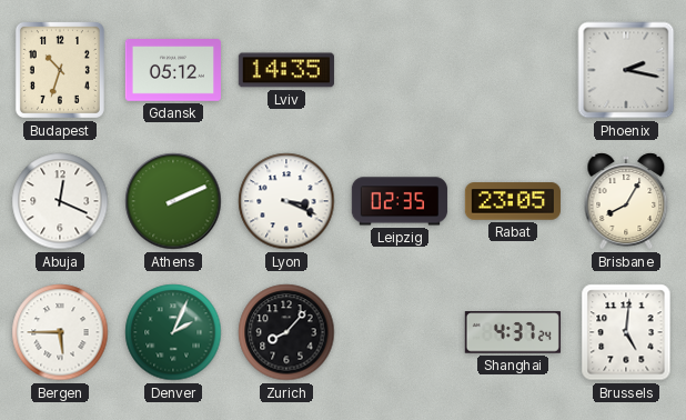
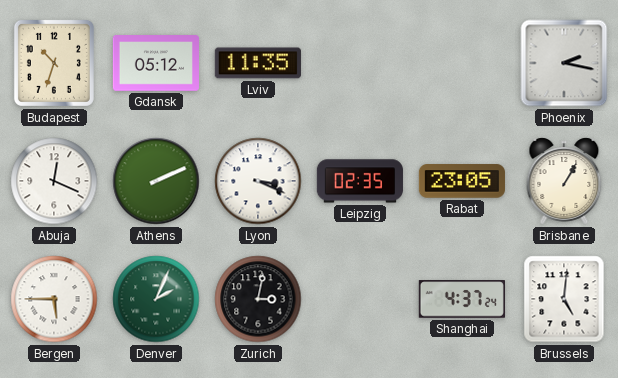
Lviv: 14:35 -> 11:35
Brisbane: 8:05 -> 1:05
Zurich: 8:07 -> 3:02
